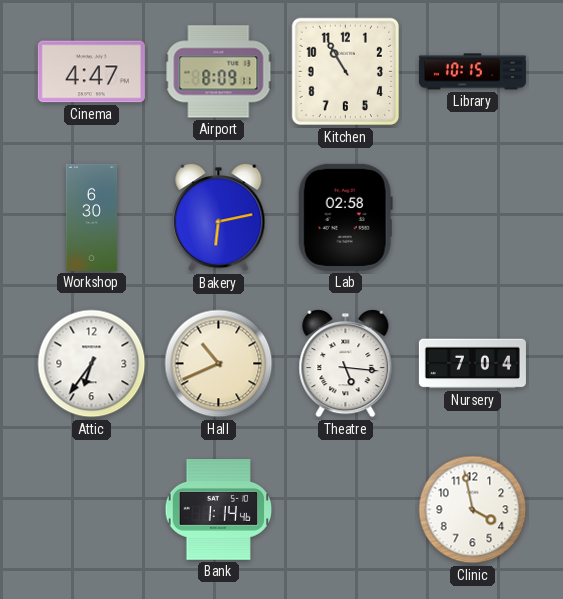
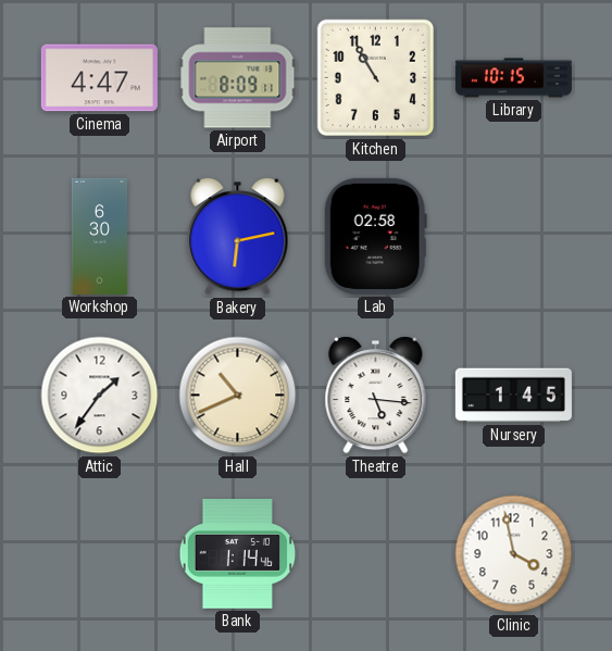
Attic: 6:36 -> 1:36
Nursery: 7:04 -> 1:45
